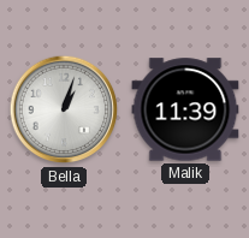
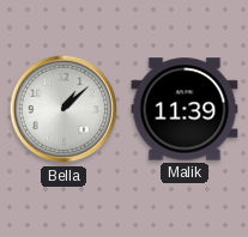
Bella: 1:03 -> 1:08
